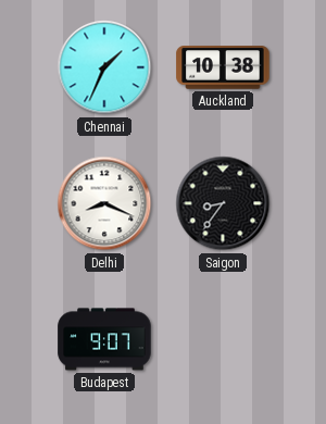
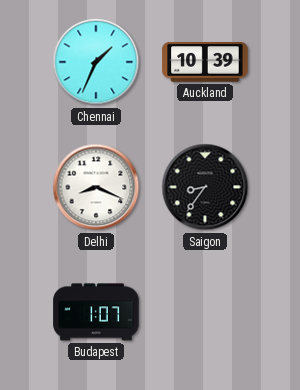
Auckland: 10:38 -> 10:39
Budapest: 9:07 -> 1:07
